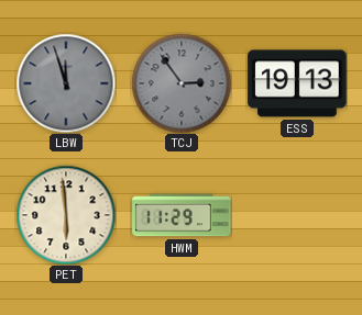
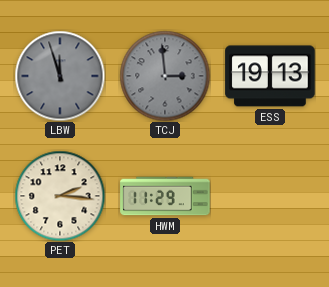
TCJ: 2:54 -> 2:59
PET: 5:59 -> 2:16
